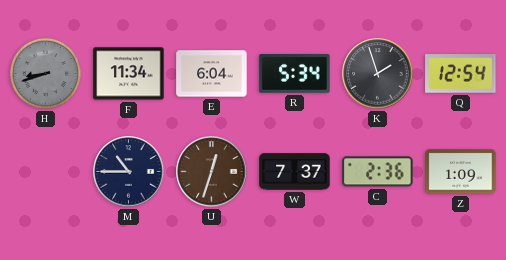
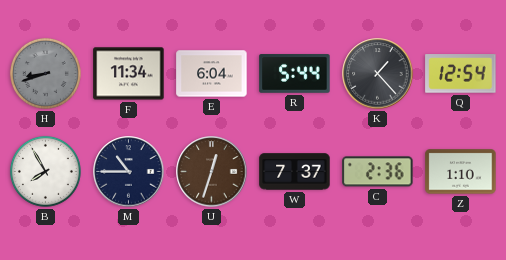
R: 5:34 -> 5:44
K: 1:57 -> 1:23
B: none -> 7:55
Z: 1:09 -> 1:10
